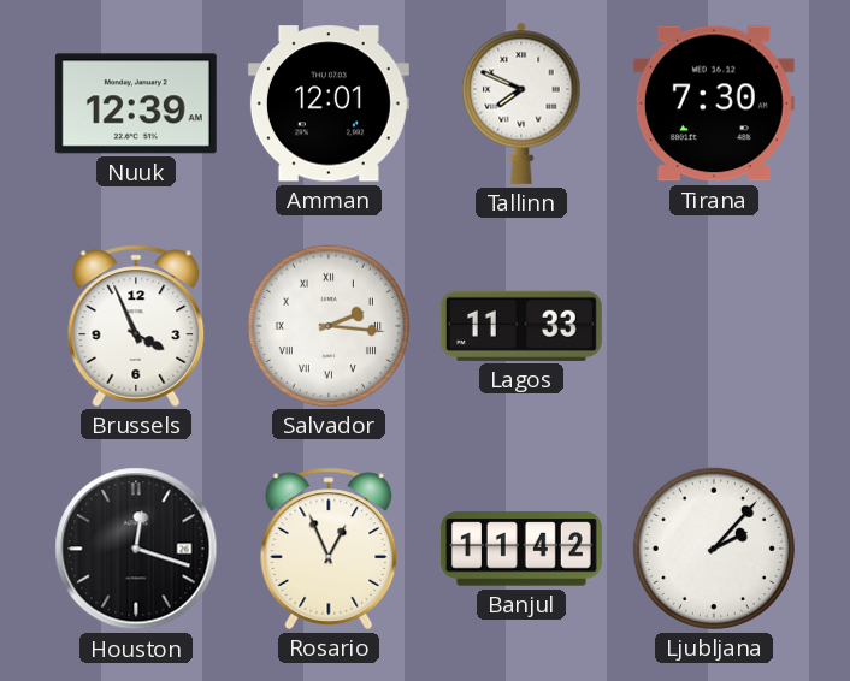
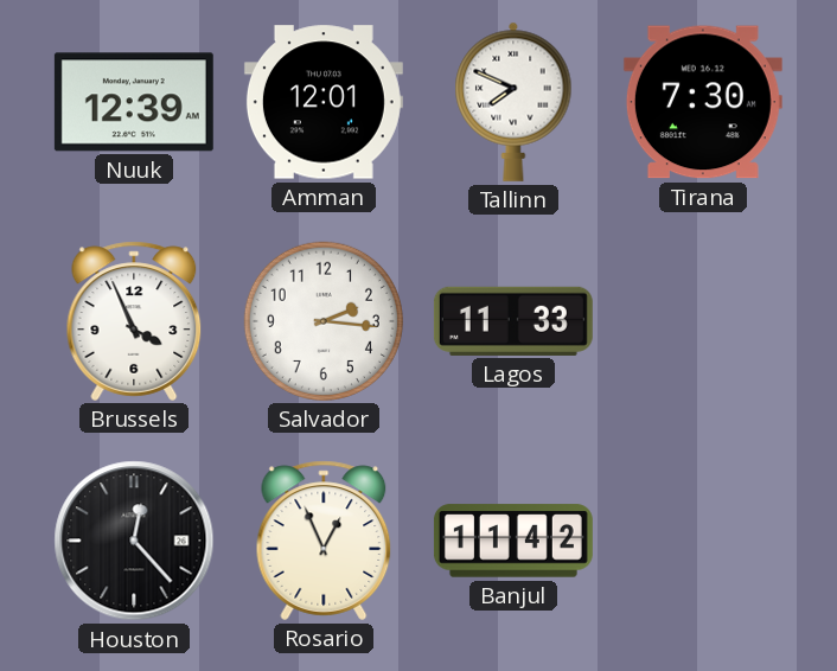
Salvador numerals: Roman -> Arabic
Houston: 12:18 -> 12:23
Ljubljana: 2:07 -> none
